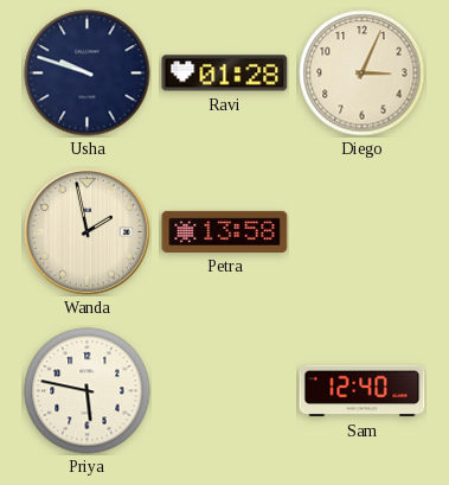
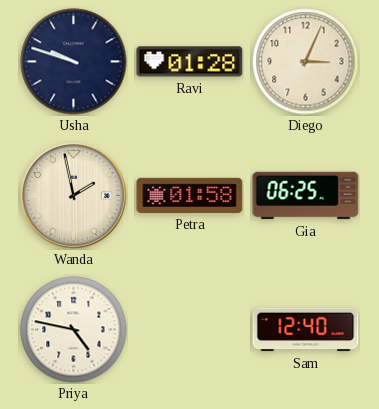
Petra: 13:58 -> 01:58
Gia: none -> 06:25
Priya: 5:47 -> 4:47
